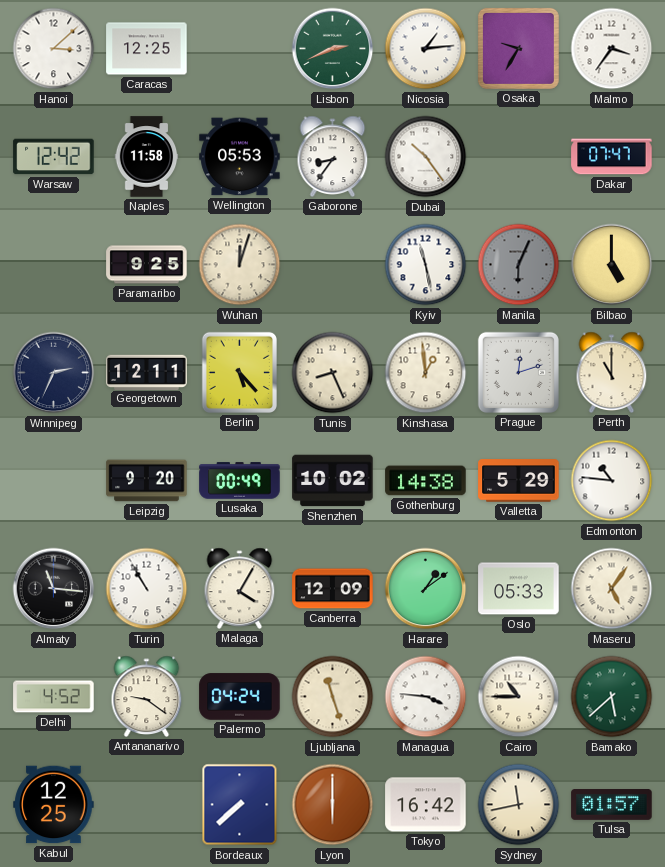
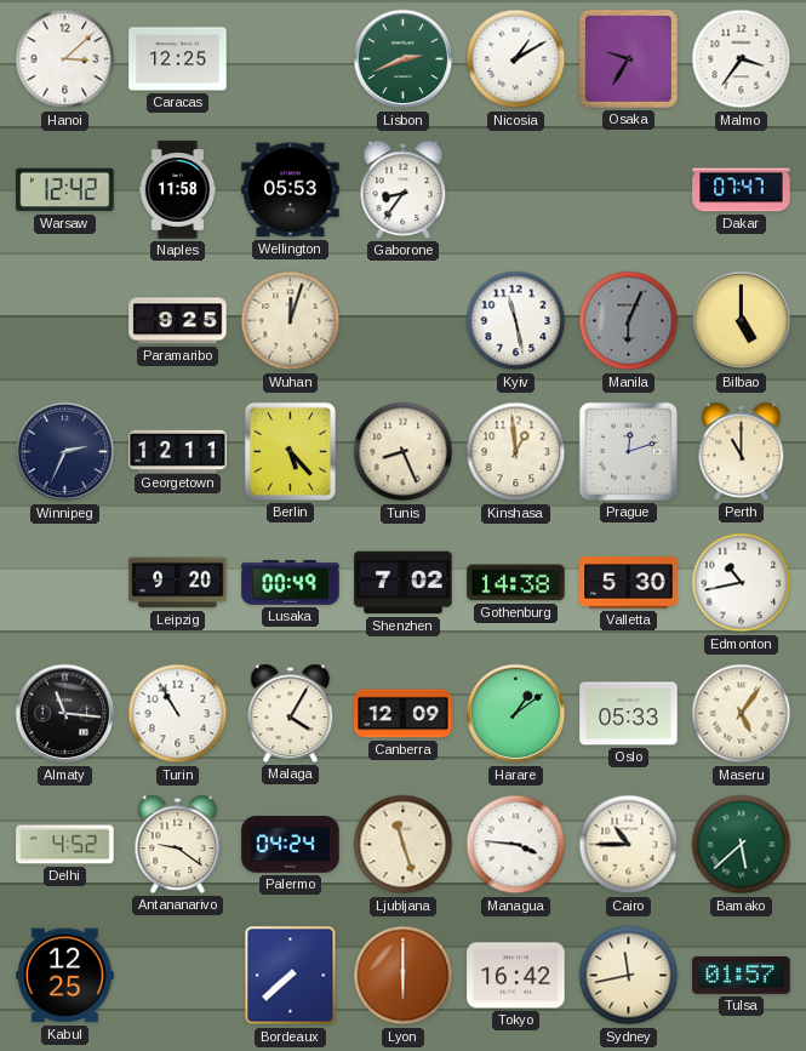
Nicosia: 1:14 -> 1:10
Dubai: 10:24 -> none
Shenzhen: 10:02 -> 7:02
Valletta: 5:29 -> 5:30
Edmonton: 10:46 -> 10:43
